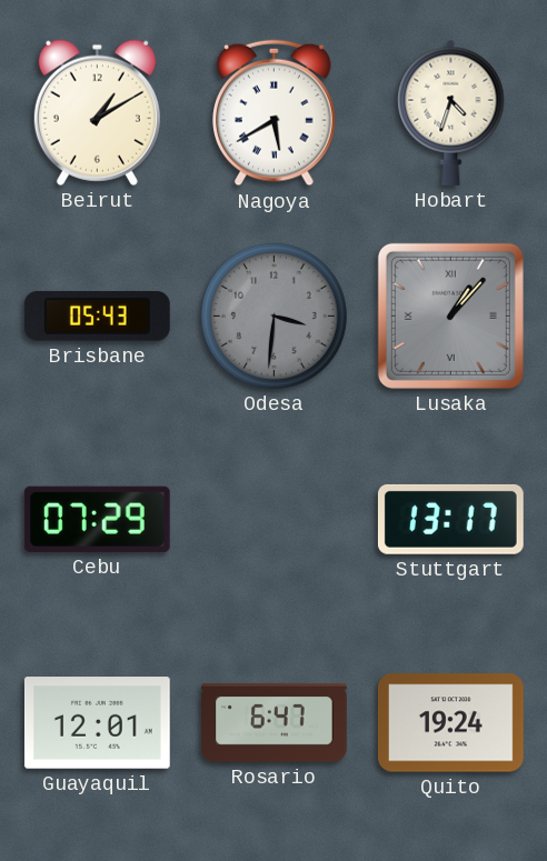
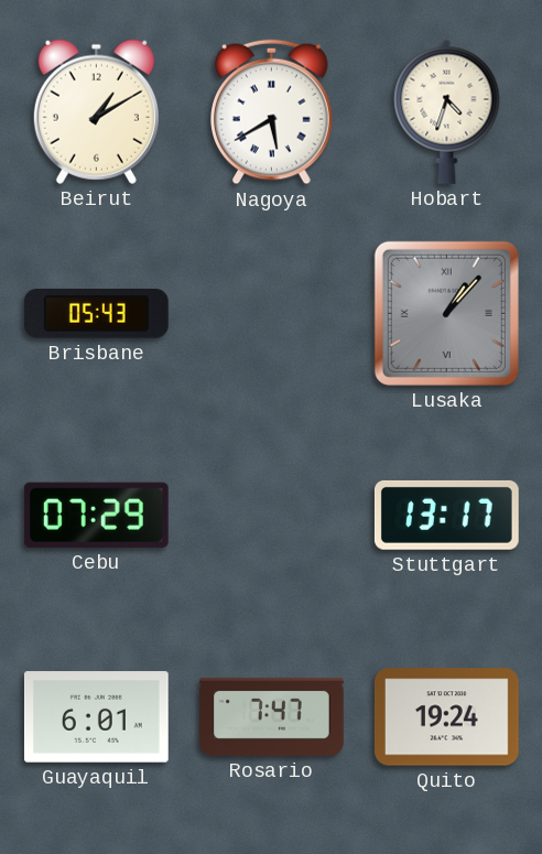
Odesa: 3:31 -> none
Guayaquil: 12:01 -> 6:01
Rosario: 6:47 -> 7:47
